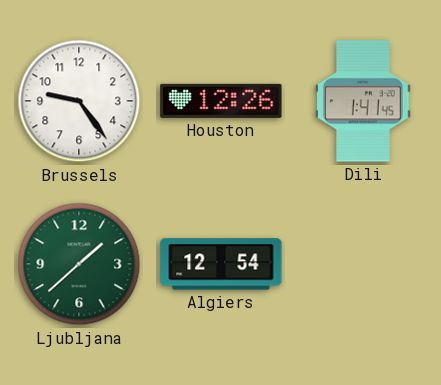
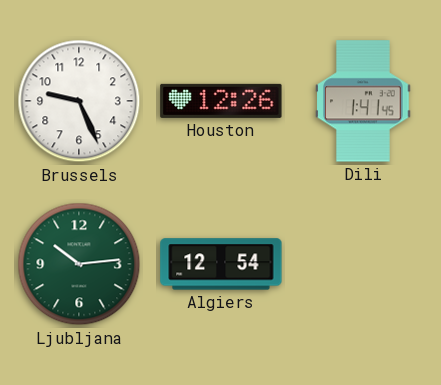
Brussels: 9:24 -> 9:26
Ljubljana: 1:38 -> 10:14
